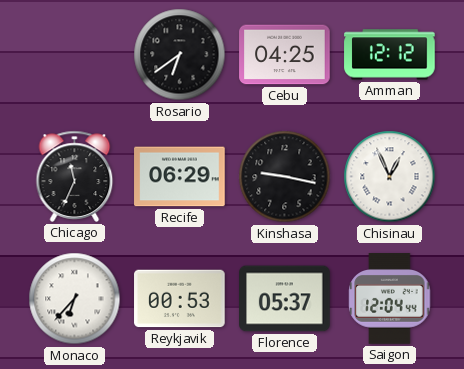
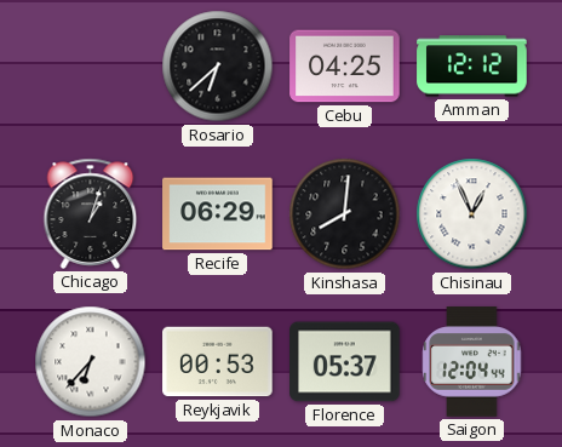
Rosario: 6:39 -> 6:38
Chicago: 11:34 -> 1:03
Kinshasa: 9:17 -> 8:01
